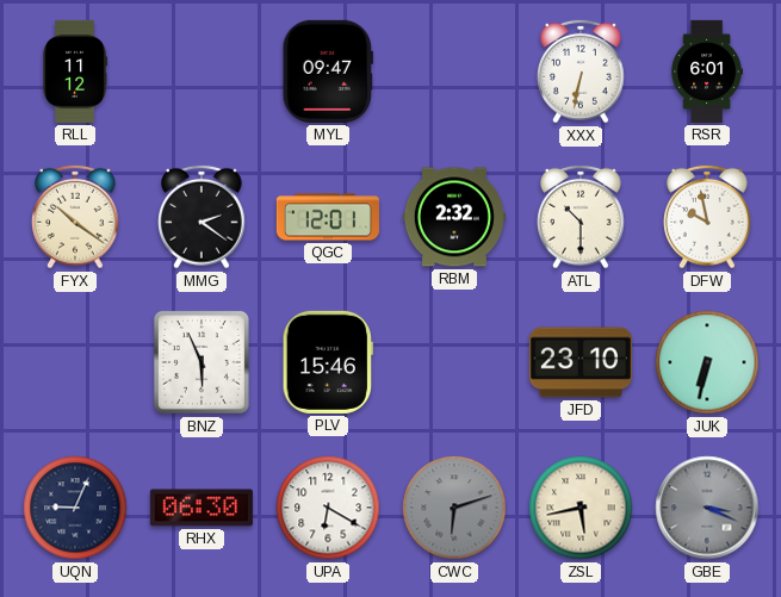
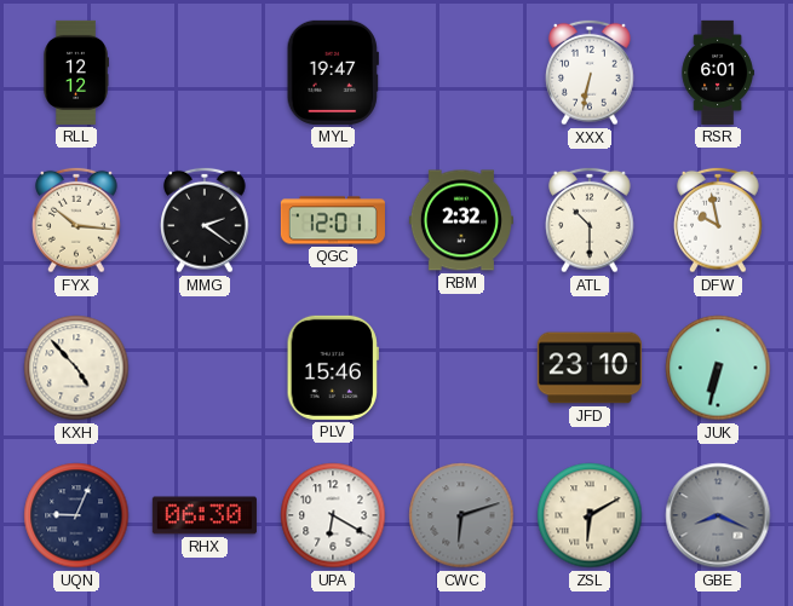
RLL: 11:12 -> 12:12
MYL: 09:47 -> 19:47
FYX: 10:21 -> 10:16
KXH: none -> 4:53
BNZ: 5:56 -> none
ZSL: 5:43 -> 6:10
GBE: 3:19 -> 8:19
